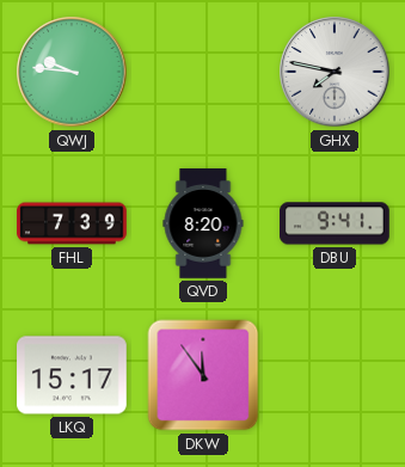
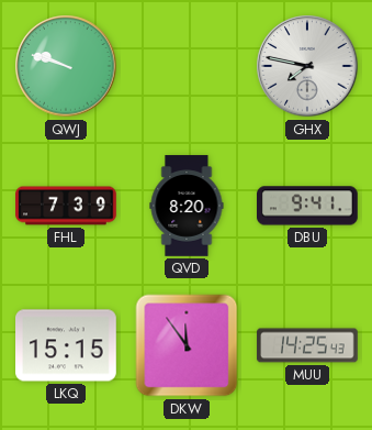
QWJ: 9:46 -> 9:48
LKQ: 15:17 -> 15:15
MUU: none -> 14:25
